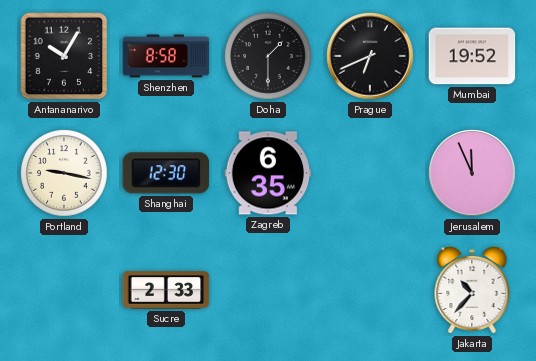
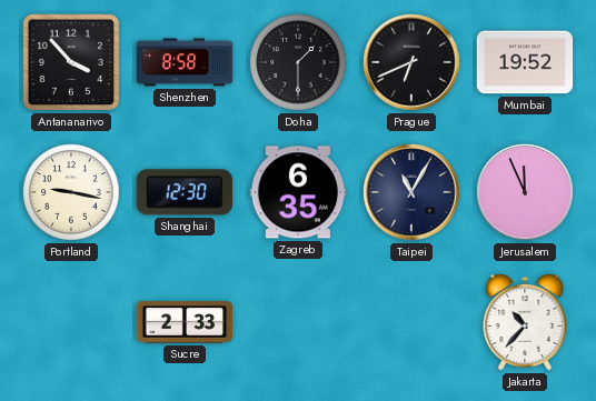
Antananarivo: 10:05 -> 3:53
Taipei: none -> 11:05
